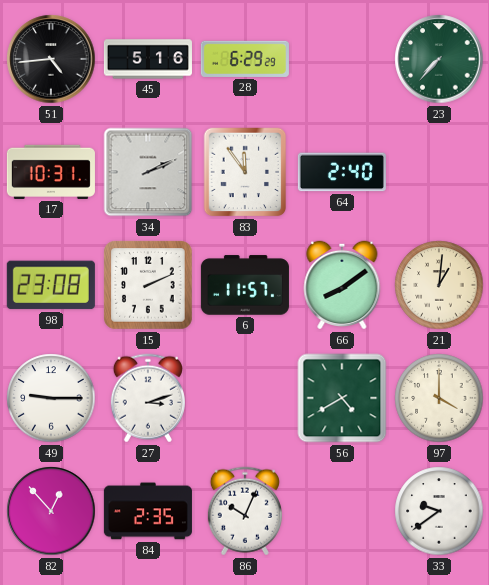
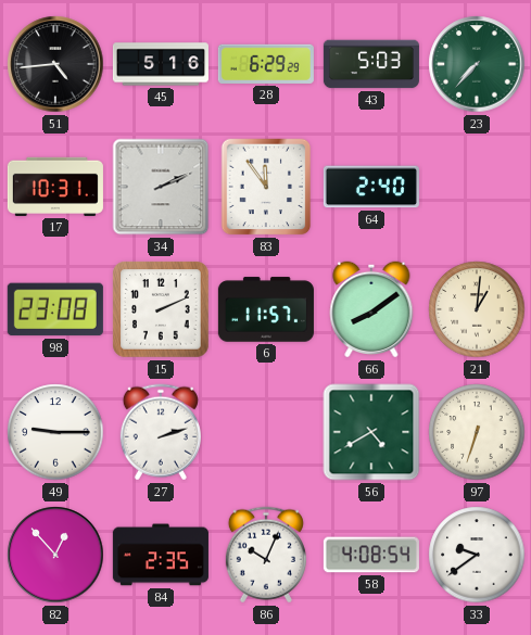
43: none -> 5:03
27: 3:12 -> 2:12
97: 4:00 -> 6:33
58: none -> 4:08
